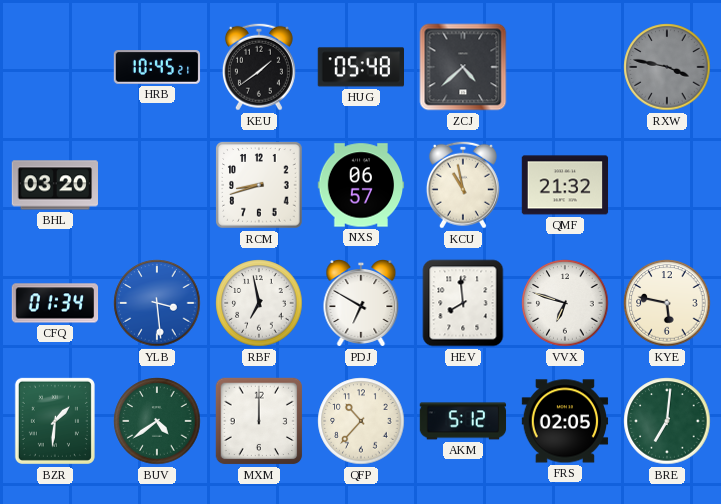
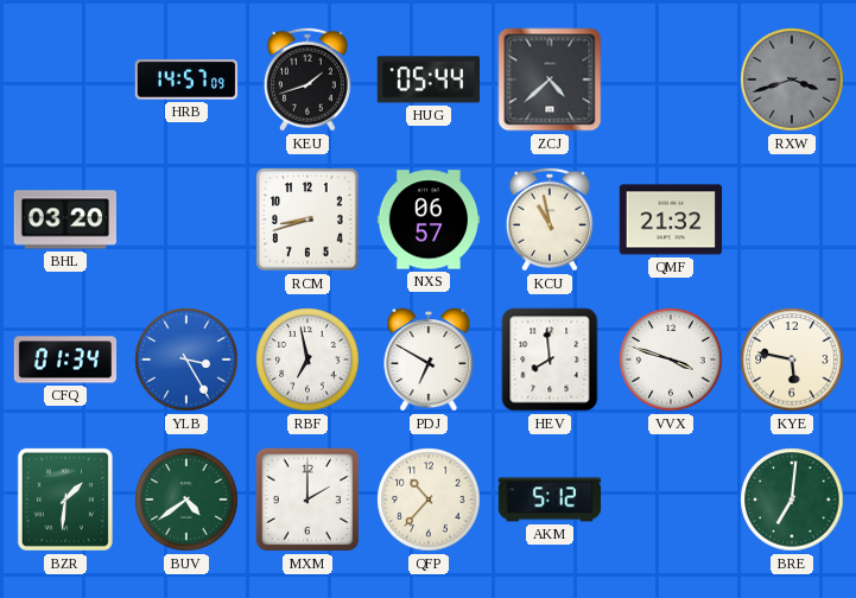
HRB: 10:45 -> 14:57
KEU: 1:39 -> 1:42
HUG: 05:48 -> 05:44
RXW: 3:47 -> 3:42
YLB: 3:29 -> 3:25
VVX: 6:48 -> 3:48
MXM: 12:00 -> 2:00
FRS: 02:05 -> none
